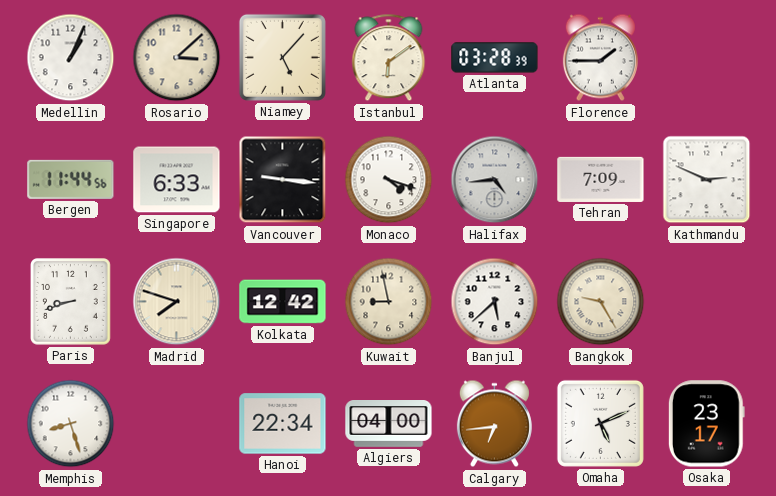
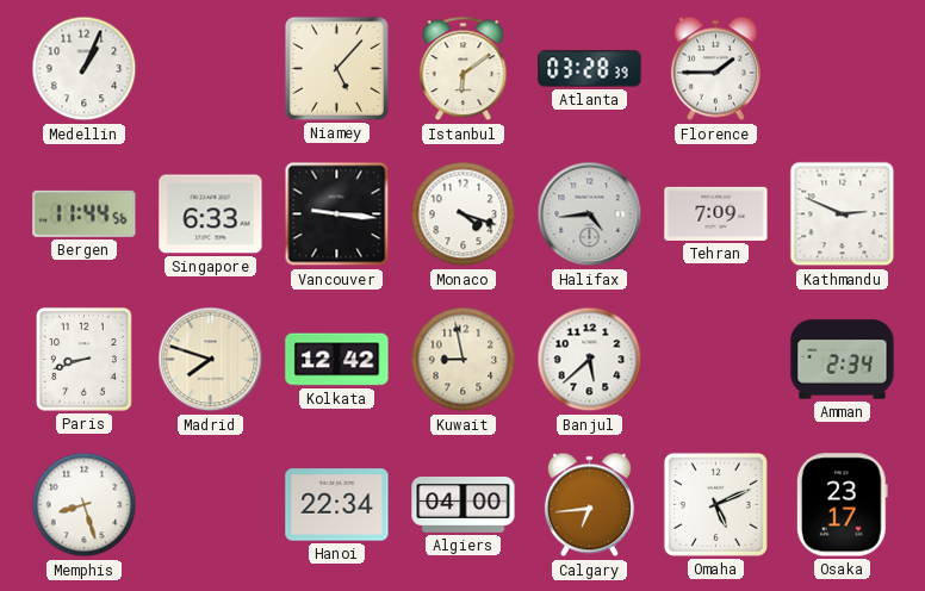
Rosario: 3:08 -> none
Bangkok: 9:25 -> none
Amman: none -> 2:34
